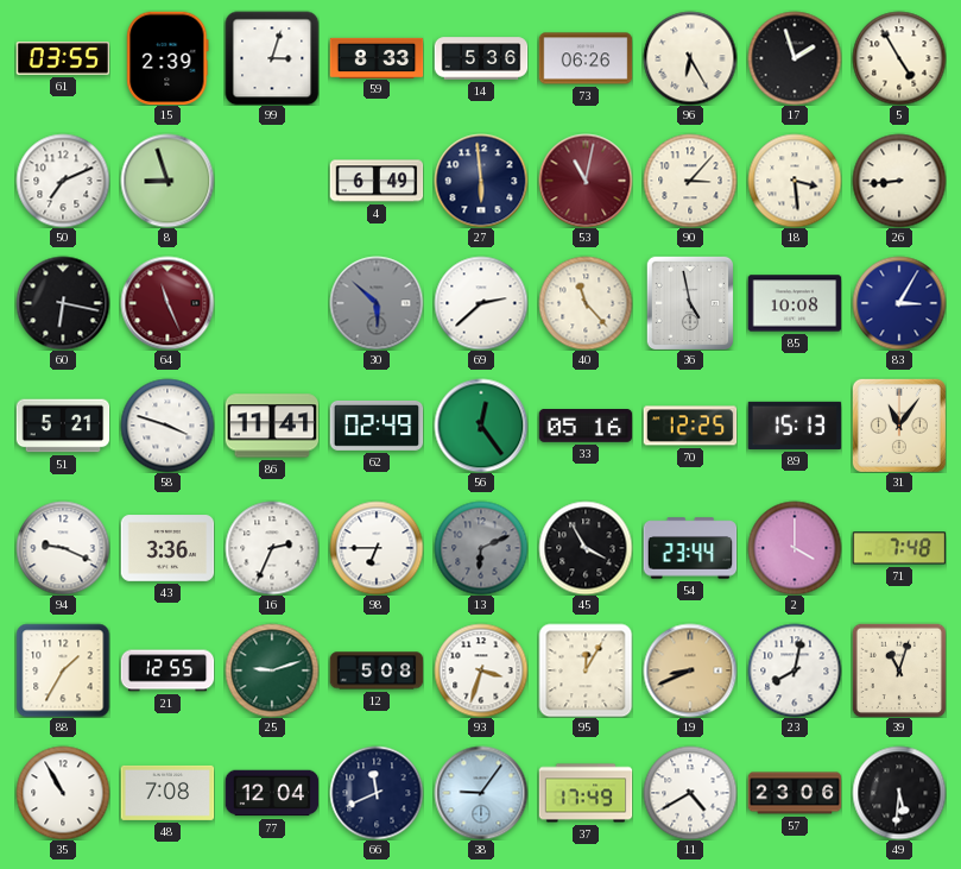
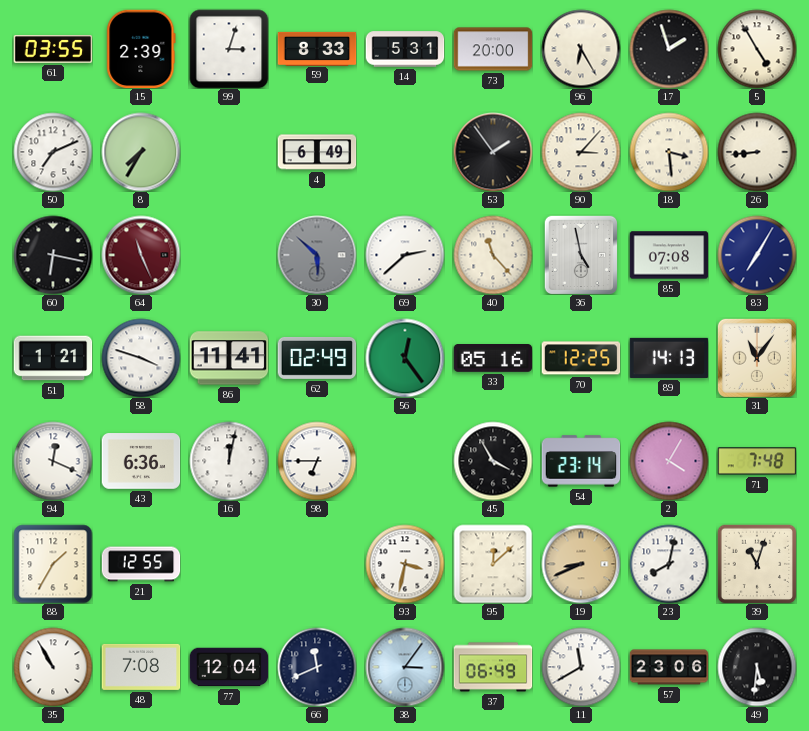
14: 5:36 -> 5:31
73: 06:26 -> 20:00
8: 8:57 -> 7:35
27: 5:59 -> none
53: 11:02 -> 1:54
53 dial: burgundy -> black
85: 10:08 -> 07:08
83: 3:05 -> 7:05
51: 5:21 -> 1:21
89: 15:13 -> 14:13
94: 9:19 -> 12:19
43: 3:36 -> 6:36
16: 2:34 -> 12:02
13: 6:11 -> none
54: 23:44 -> 23:14
2: 4:00 -> 4:05
25: 9:12 -> none
12: 5:08 -> none
93: 3:33 -> 3:32
95: 12:05 -> 12:08
38: 9:06 -> 3:06
37: 17:49 -> 06:49
11: 4:40 -> 11:40
